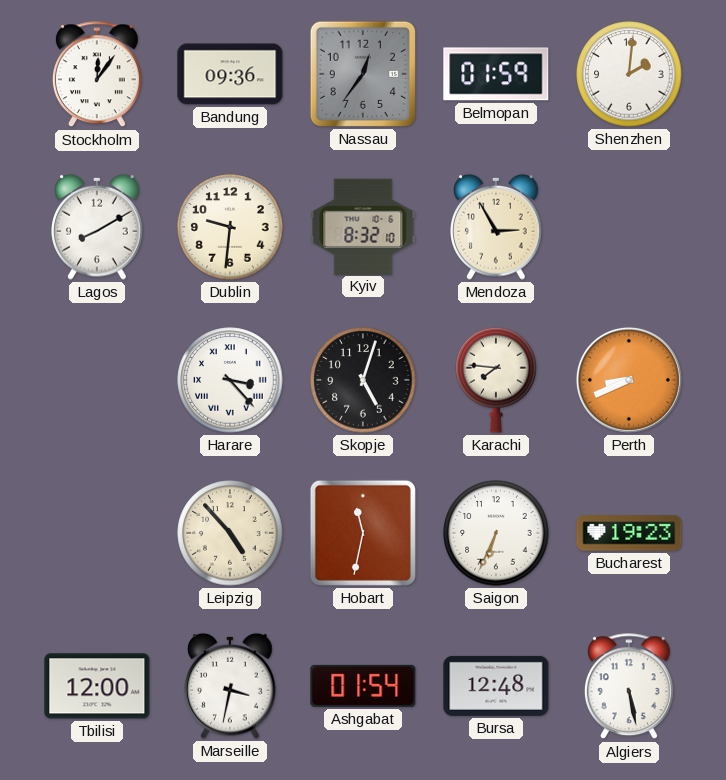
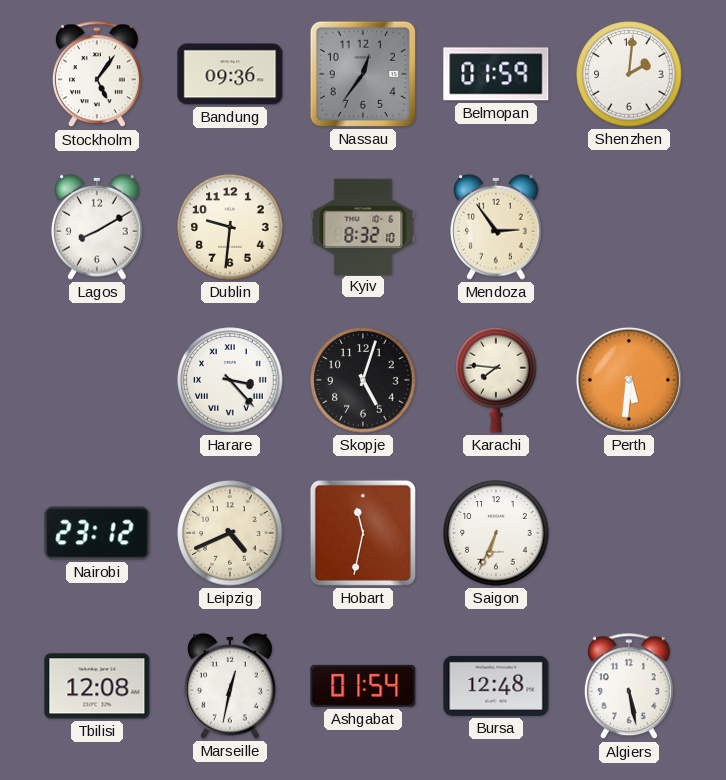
Stockholm: 12:06 -> 5:06
Mendoza: 2:55 -> 2:54
Perth: 8:41 -> 5:31
Nairobi: none -> 23:12
Leipzig: 4:53 -> 4:41
Bucharest: 19:23 -> none
Tbilisi: 12:00 -> 12:08
Marseille: 3:32 -> 12:32
